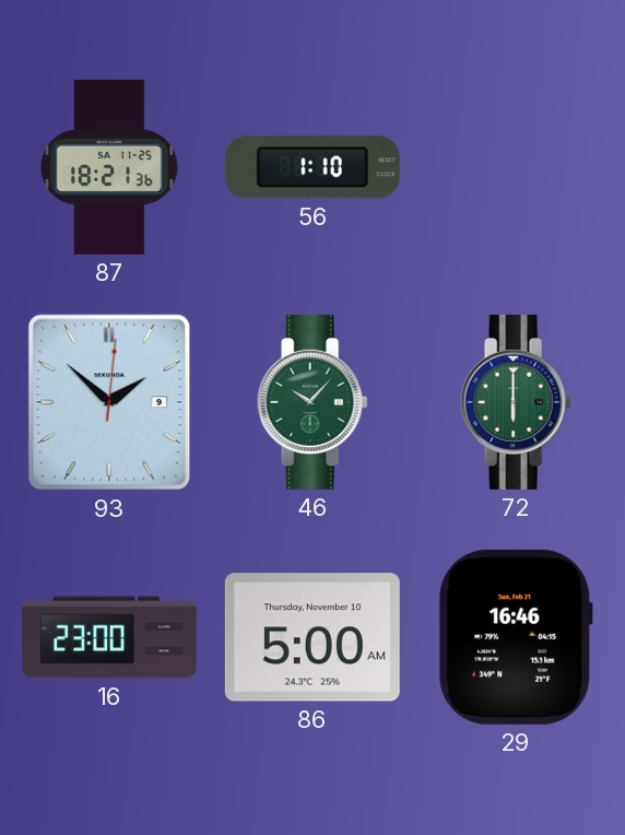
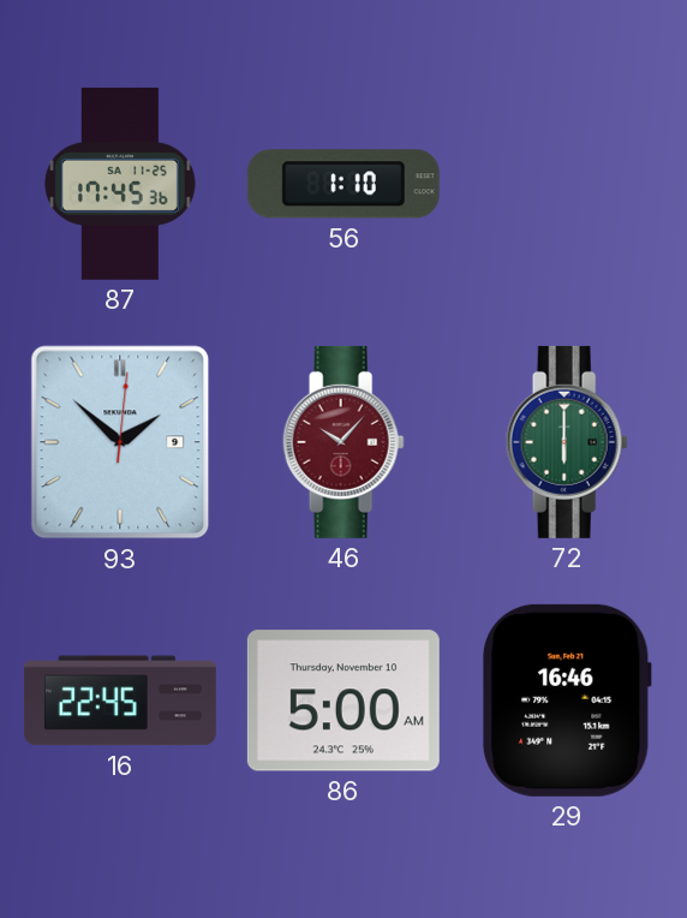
87: 18:21 -> 17:45
46 dial: green -> burgundy
16: 23:00 -> 22:45
